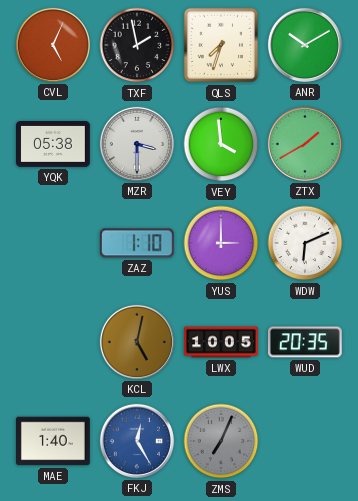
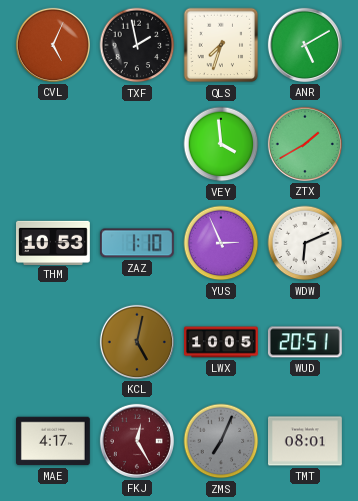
ANR: 10:10 -> 5:10
YQK: 05:38 -> none
MZR: 3:30 -> none
THM: none -> 10:53
YUS: 3:00 -> 2:56
WUD: 20:35 -> 20:51
MAE: 1:40 -> 4:17
FKJ dial: blue -> burgundy
TMT: none -> 08:01
